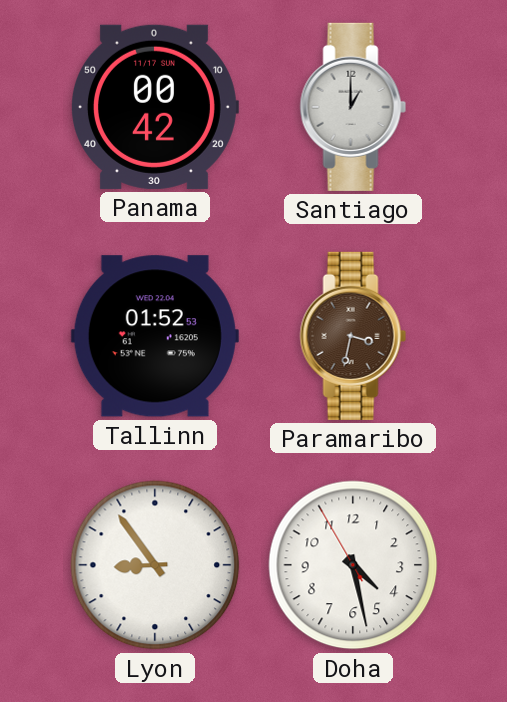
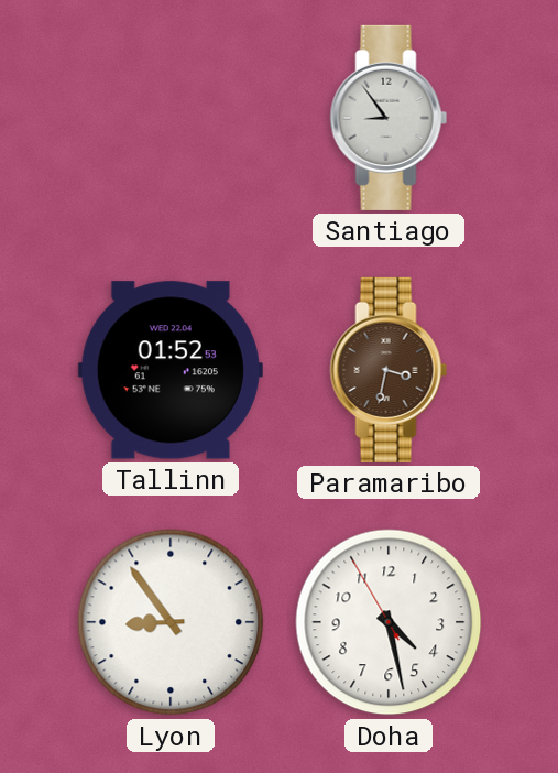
Panama: 00:42 -> none
Santiago: 1:00 -> 8:54
